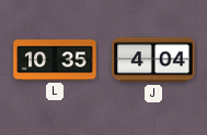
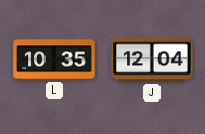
J: 4:04 -> 12:04
